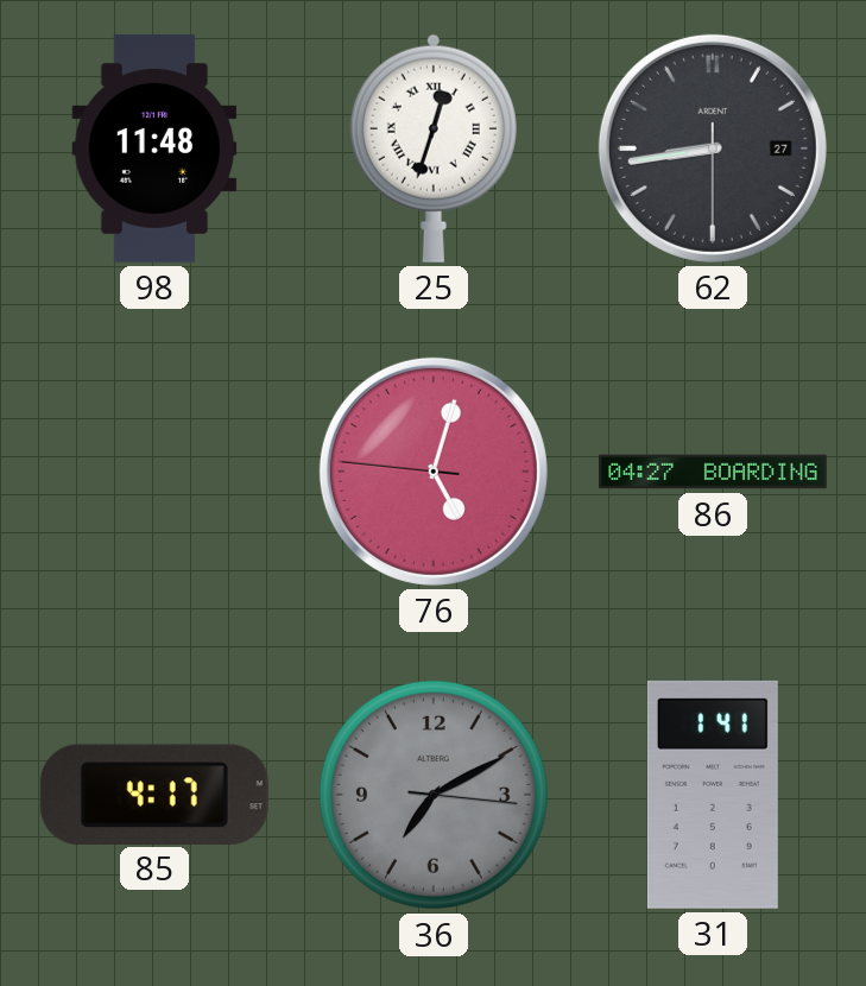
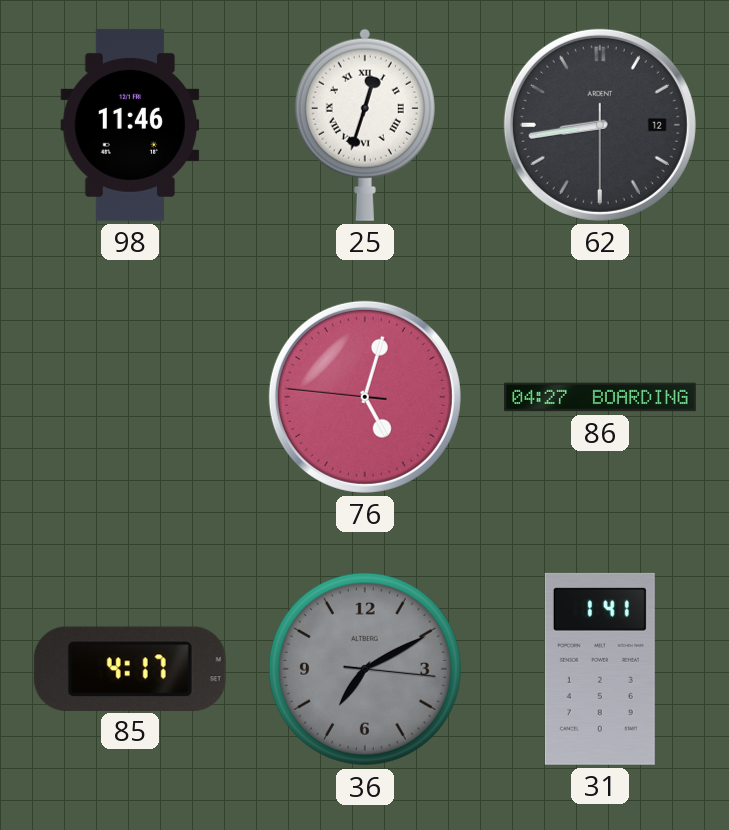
98: 11:48 -> 11:46
62 date: 27 -> 12
